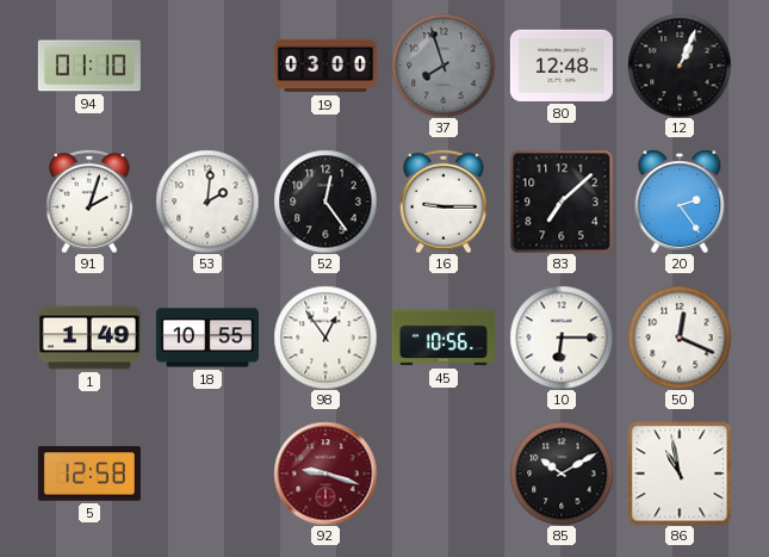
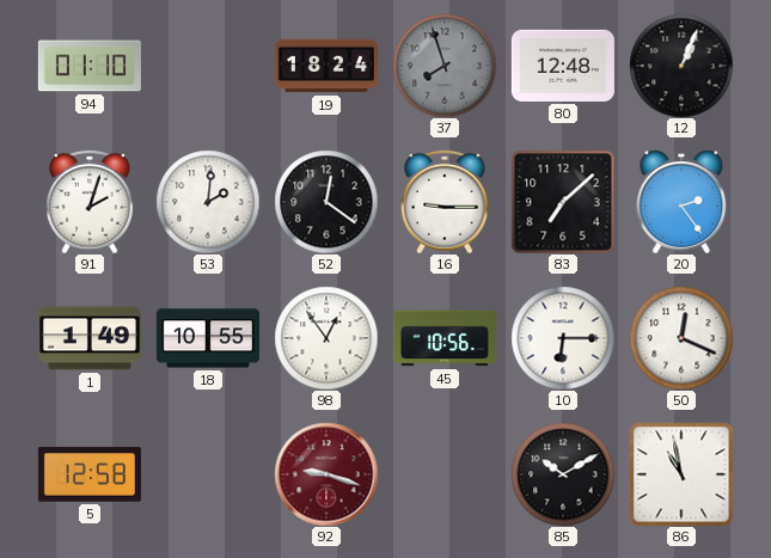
19: 03:00 -> 18:24
52: 12:24 -> 12:21
